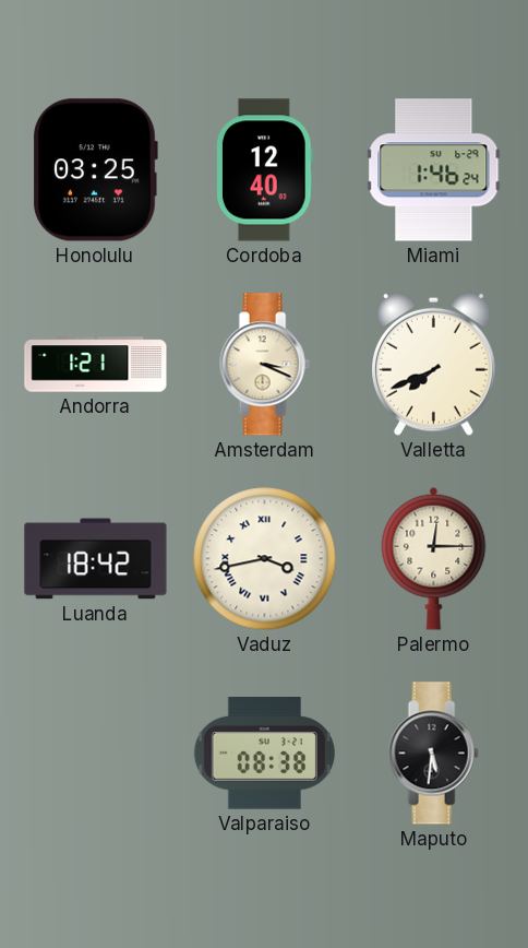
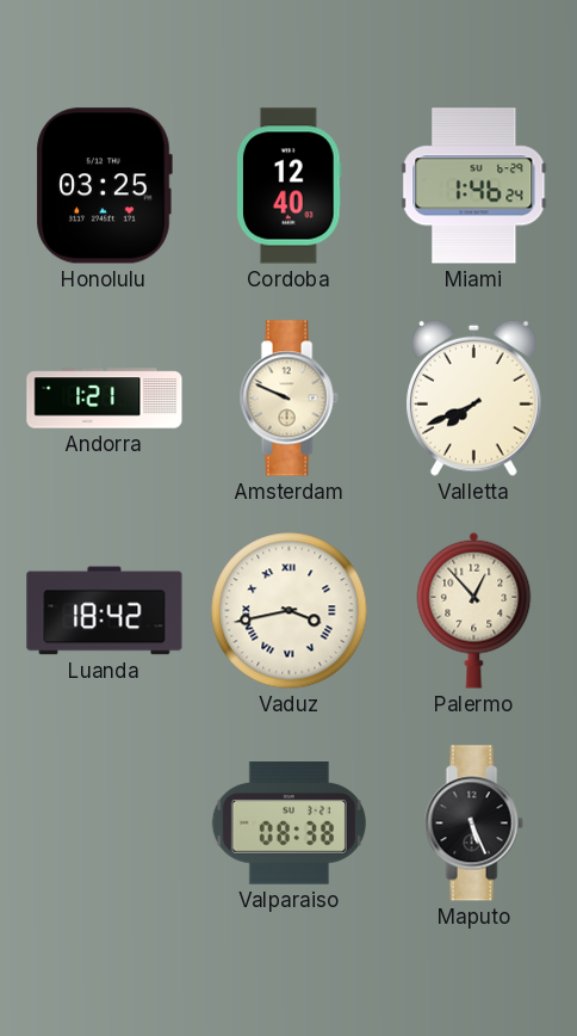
Amsterdam: 3:19 -> 9:49
Palermo: 12:15 -> 12:53
Maputo: 5:31 -> 5:26
